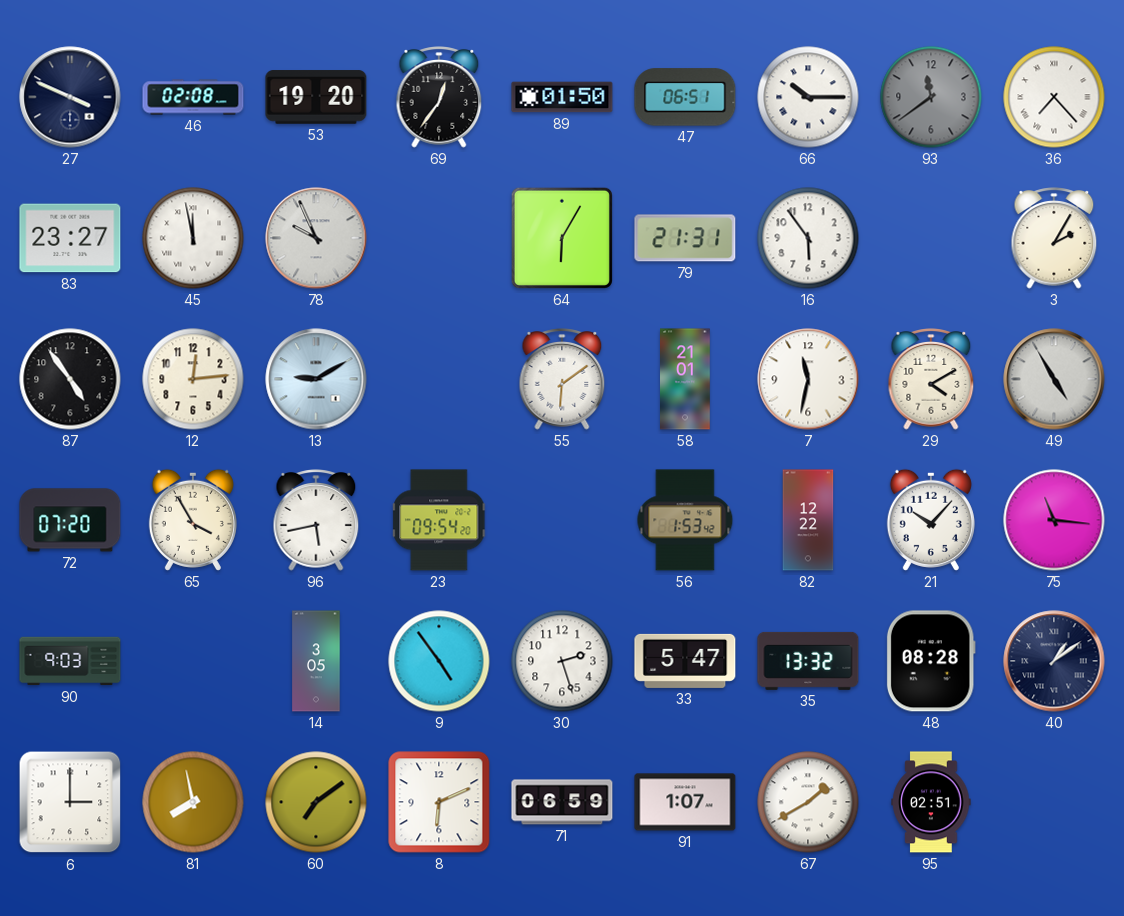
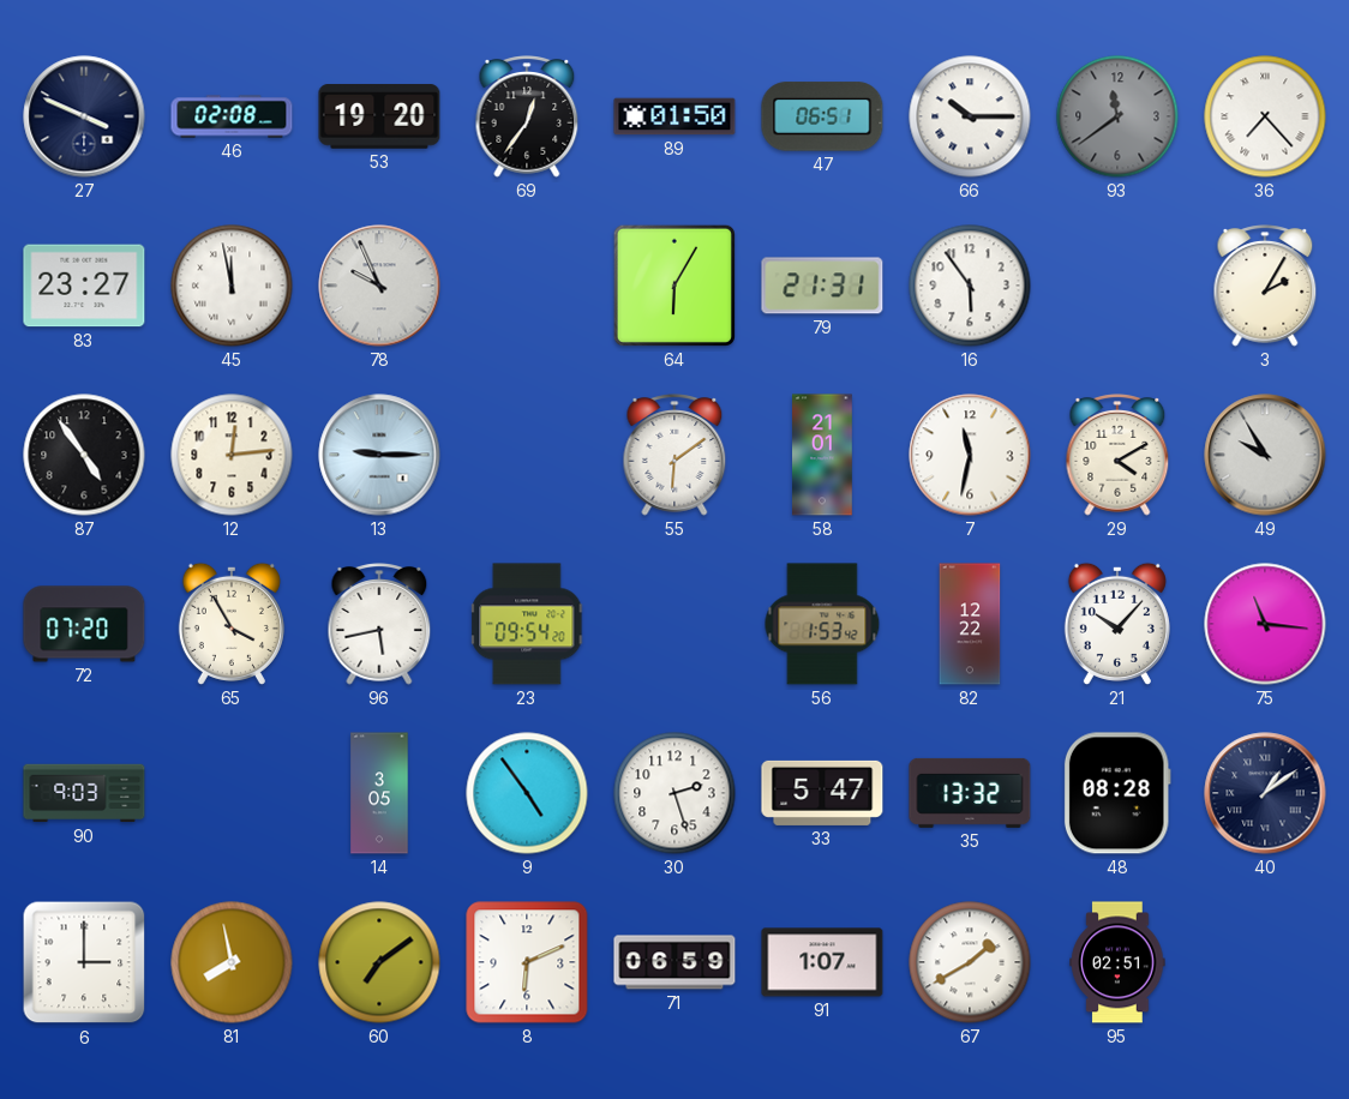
13: 9:10 -> 9:15
49: 4:55 -> 9:55
